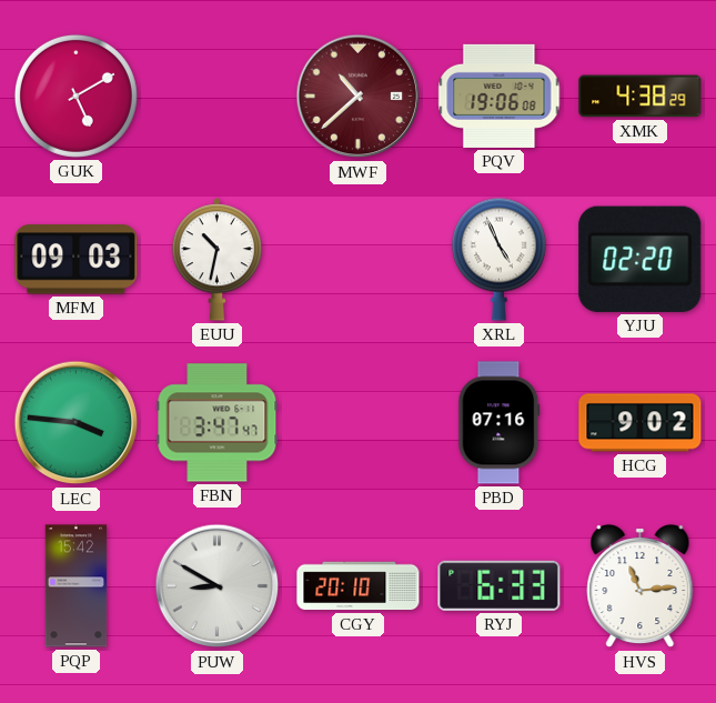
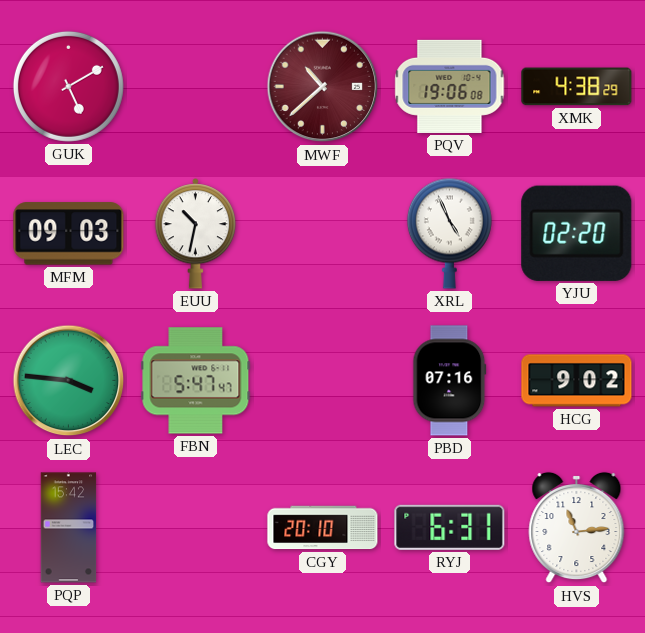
FBN: 3:47 -> 5:47
PUW: 8:50 -> none
RYJ: 6:33 -> 6:31
